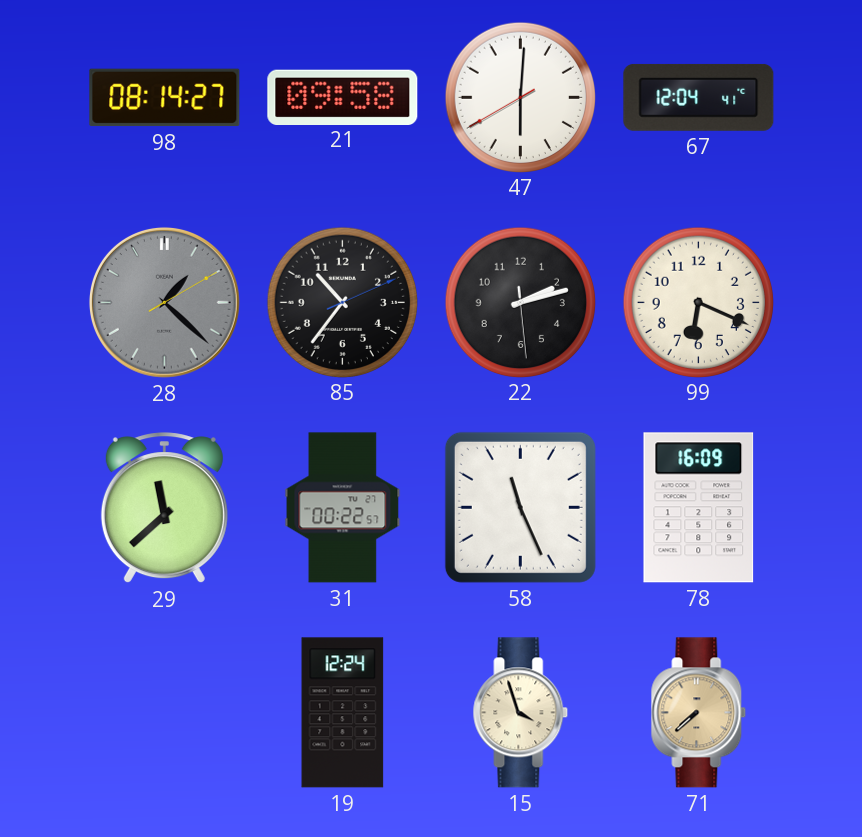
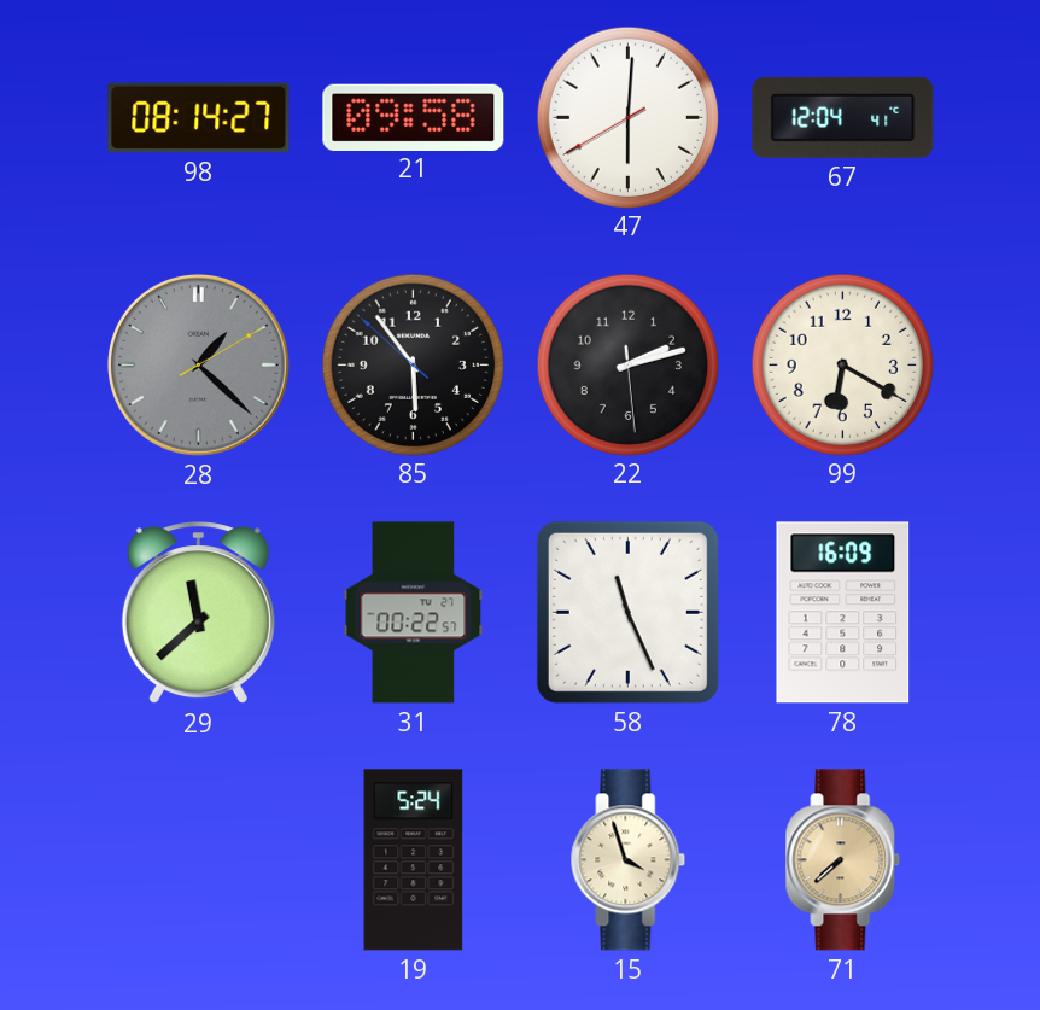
85: 10:36 -> 5:53
99: 6:19 -> 6:20
19: 12:24 -> 5:24
